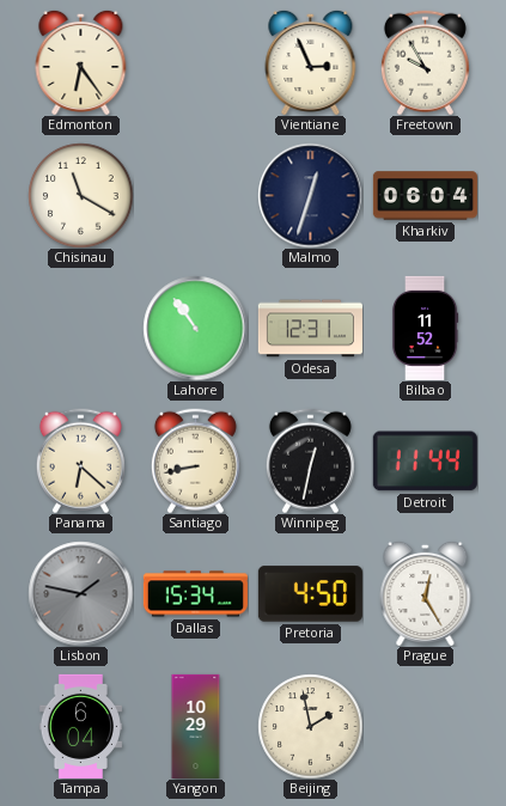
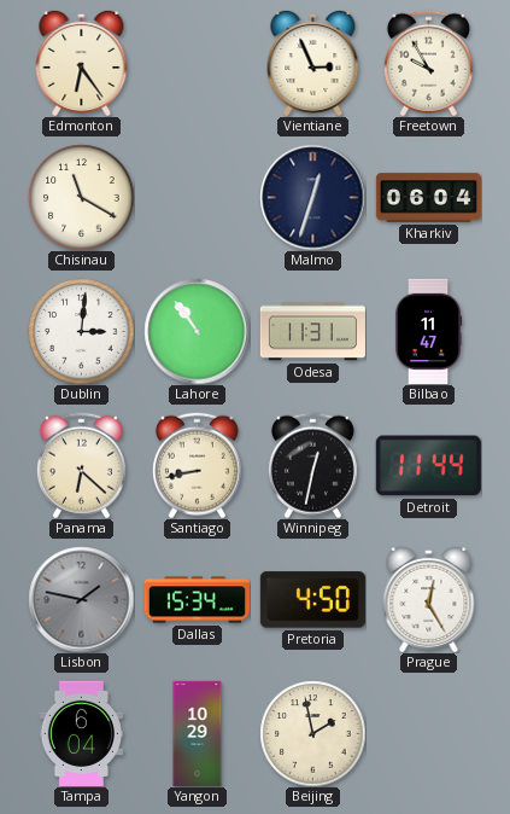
Dublin: none -> 3:01
Odesa: 12:31 -> 11:31
Bilbao: 11:52 -> 11:47
